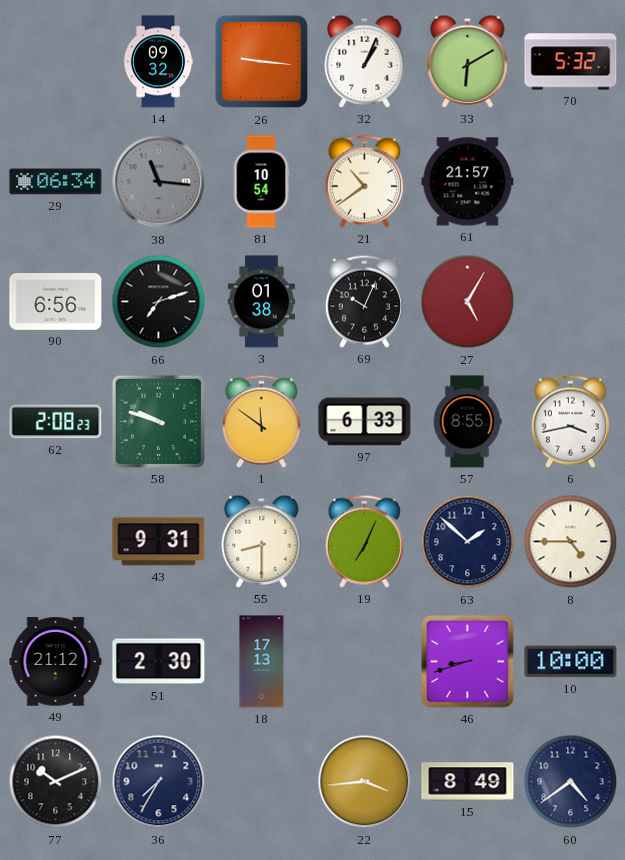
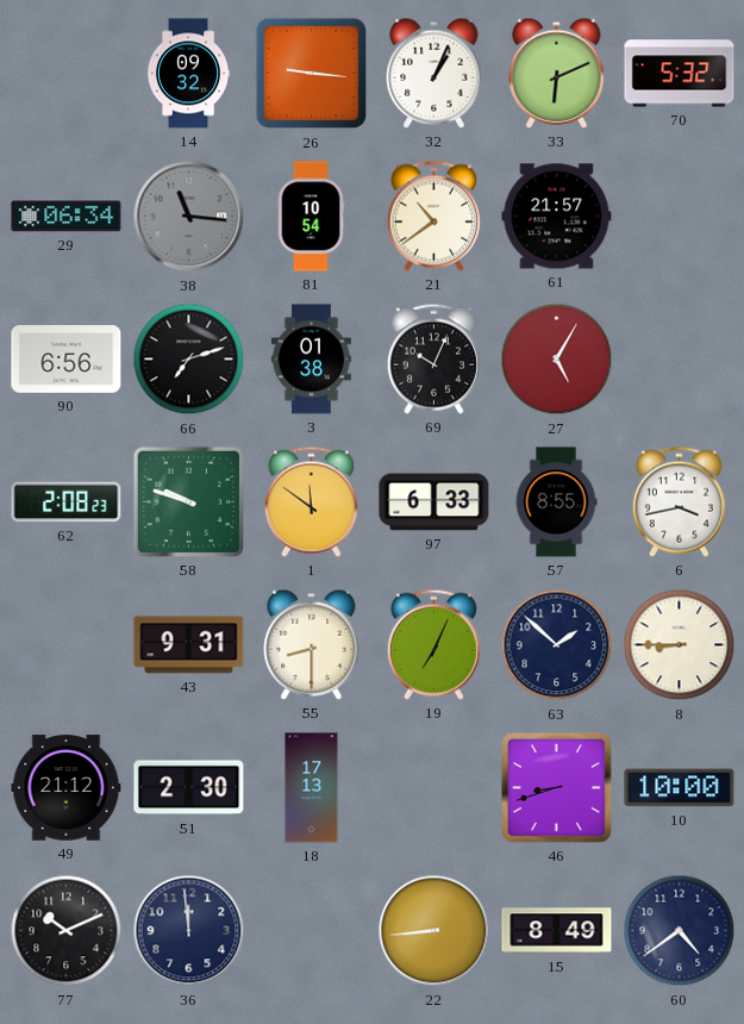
33: 6:10 -> 6:11
8: 4:45 -> 8:45
36: 7:35 -> 11:59
22: 3:44 -> 8:44
